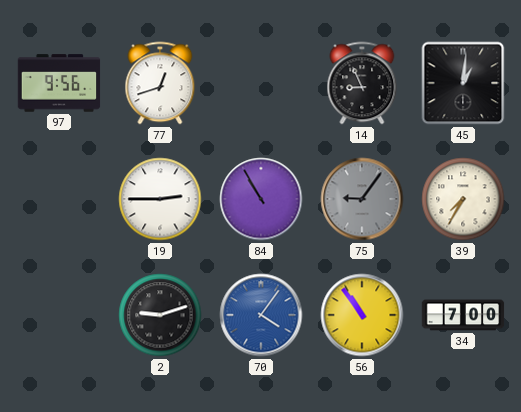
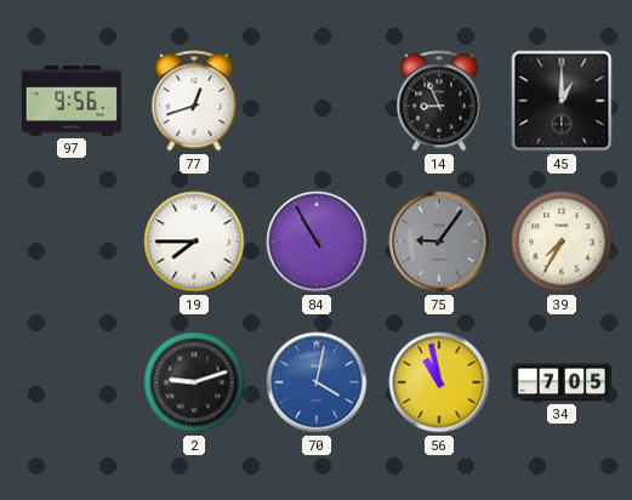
45: 1:01 -> 1:00
19: 2:45 -> 7:45
70: 4:06 -> 4:02
56: 10:54 -> 10:58
34: 7:00 -> 7:05
